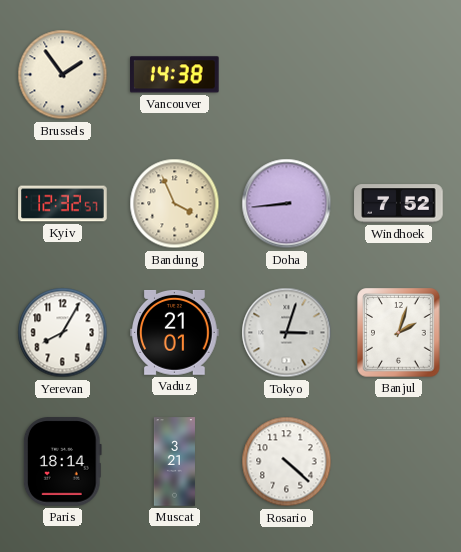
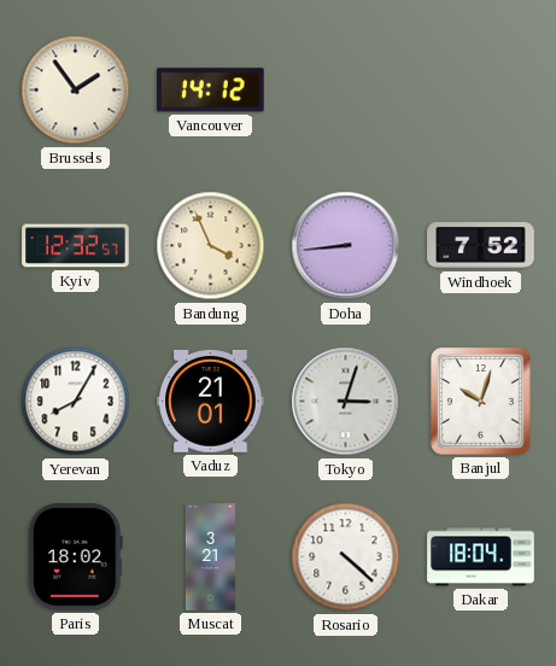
Vancouver: 14:38 -> 14:12
Banjul: 2:03 -> 10:03
Paris: 18:14 -> 18:02
Dakar: none -> 18:04
